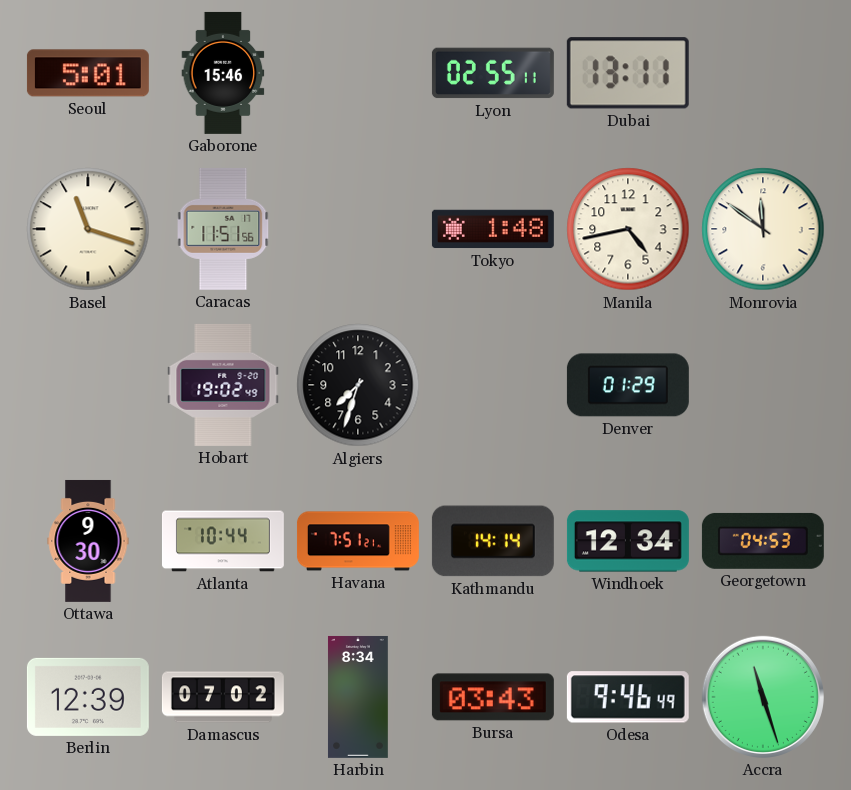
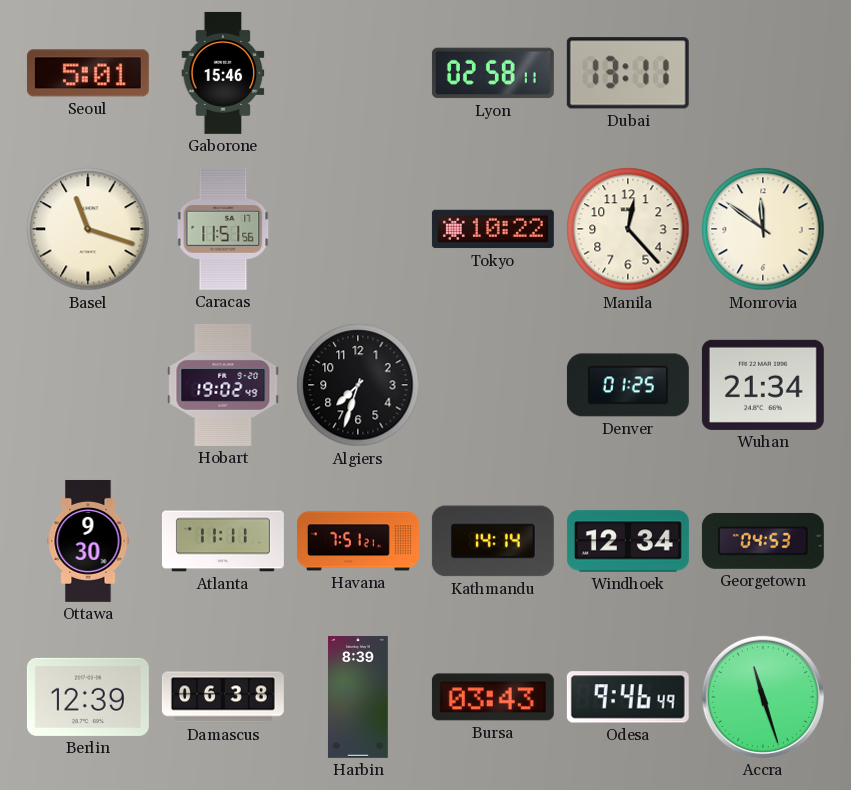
Lyon: 02:55 -> 02:58
Tokyo: 1:48 -> 10:22
Manila: 4:43 -> 12:23
Denver: 01:29 -> 01:25
Wuhan: none -> 21:34
Atlanta: 10:44 -> 11:11
Damascus: 07:02 -> 06:38
Harbin: 8:34 -> 8:39
